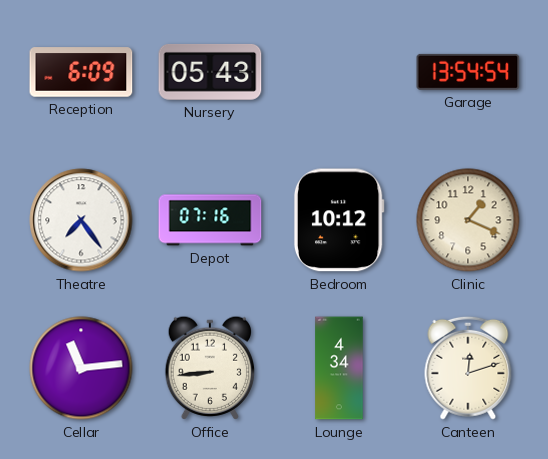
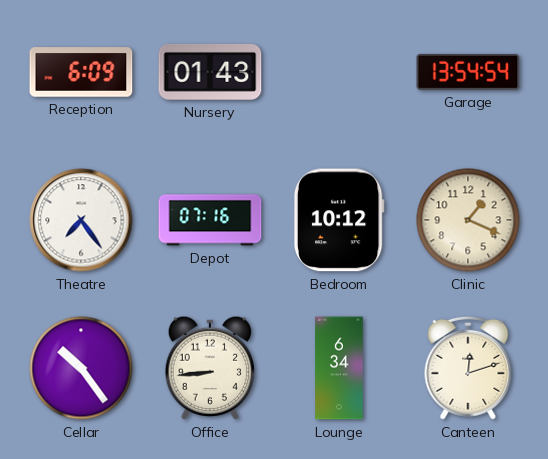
Nursery: 05:43 -> 01:43
Cellar: 11:14 -> 10:24
Lounge: 4:34 -> 6:34
